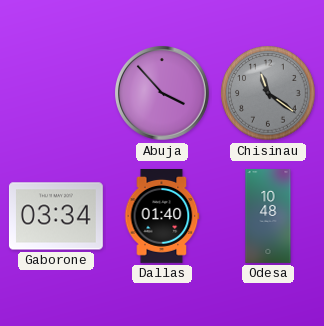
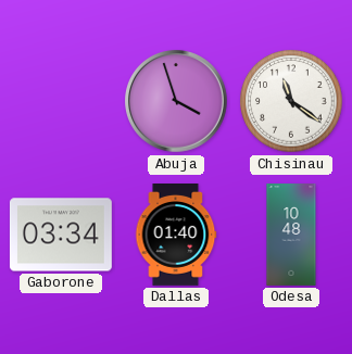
Abuja: 3:53 -> 3:57
Chisinau dial: grey -> white
